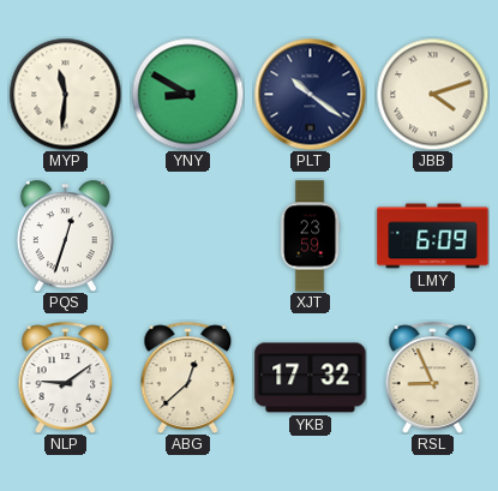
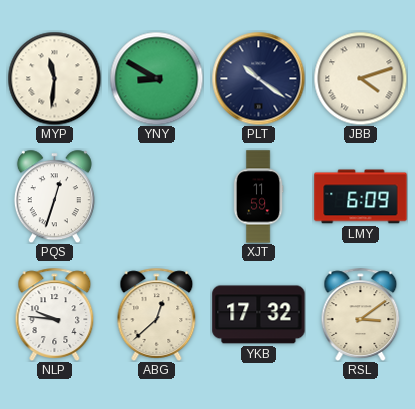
XJT: 23:59 -> 11:59
NLP: 9:09 -> 9:46
RSL: 8:56 -> 3:09
